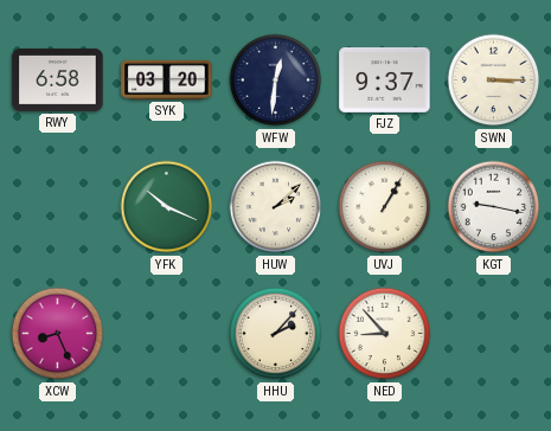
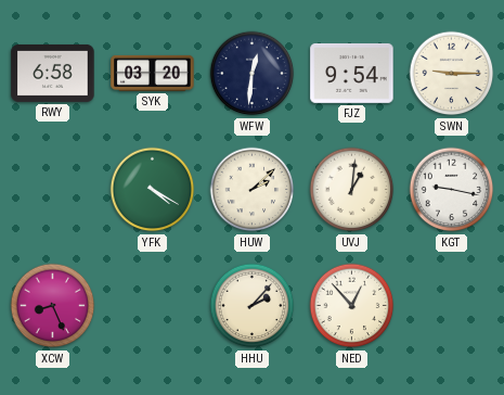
FJZ: 9:37 -> 9:54
SWN: 3:15 -> 9:15
YFK: 10:19 -> 4:20
UVJ: 1:05 -> 1:01
NED: 8:53 -> 12:53
